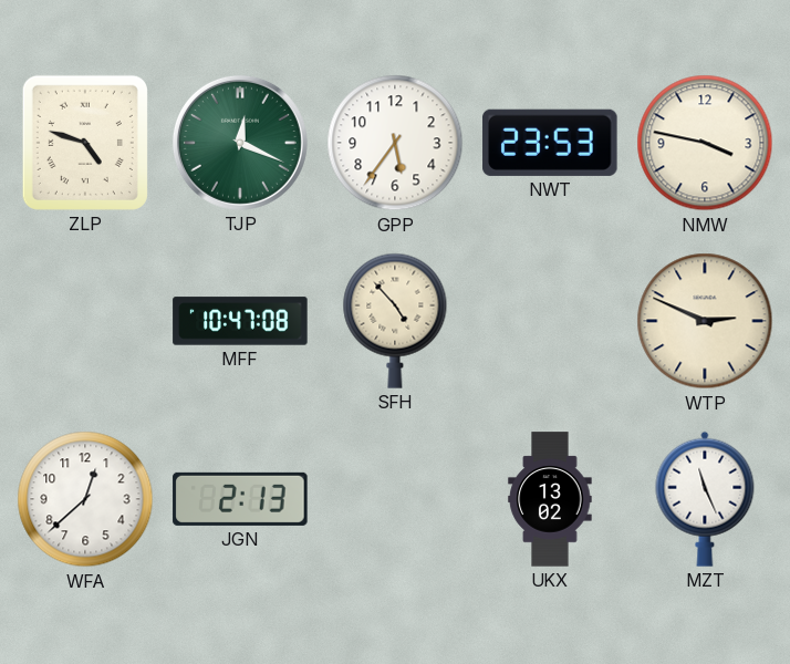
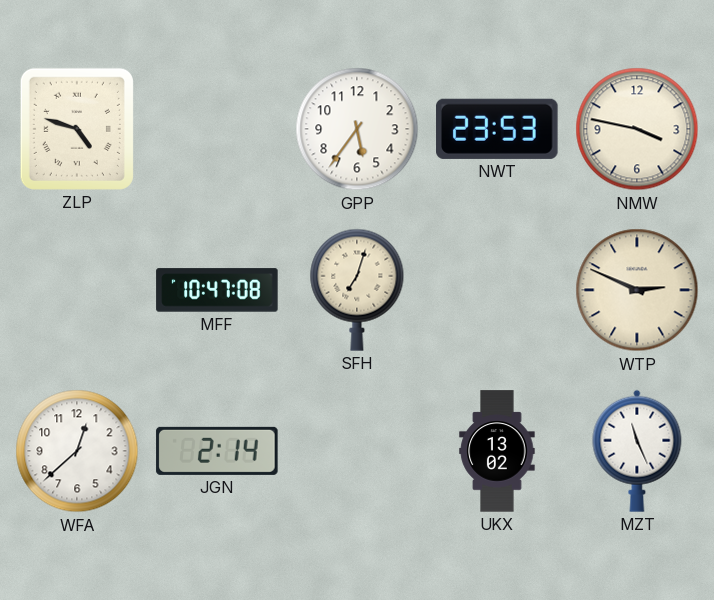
TJP: 12:19 -> none
SFH: 4:53 -> 7:03
JGN: 2:13 -> 2:14
